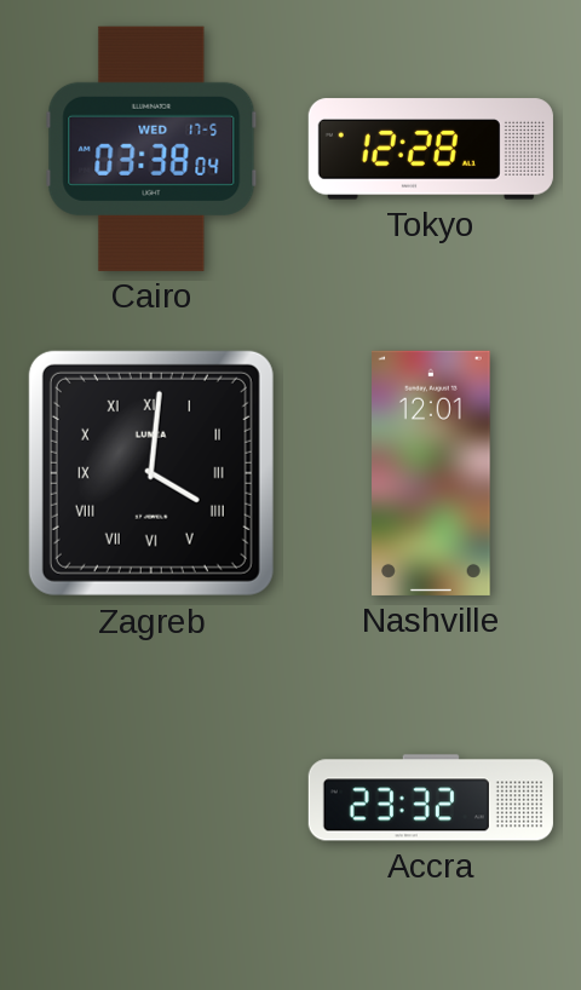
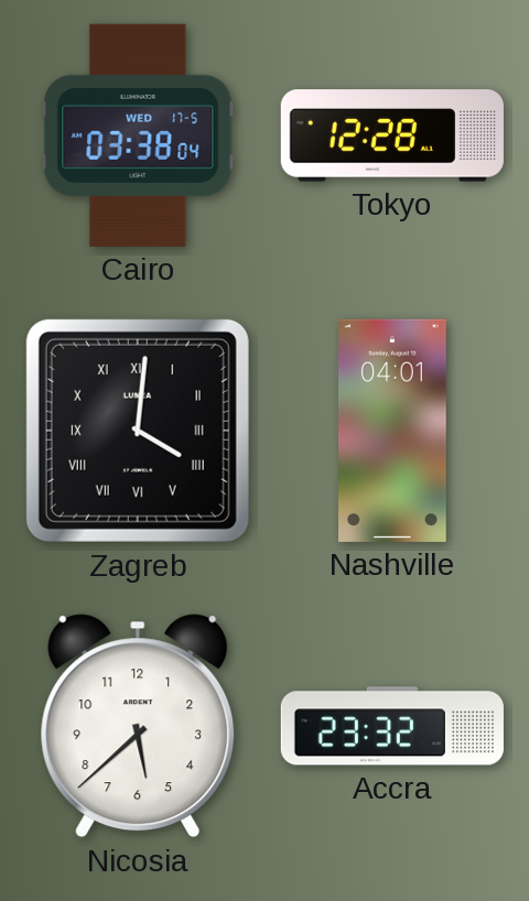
Nashville: 12:01 -> 04:01
Nicosia: none -> 5:38
